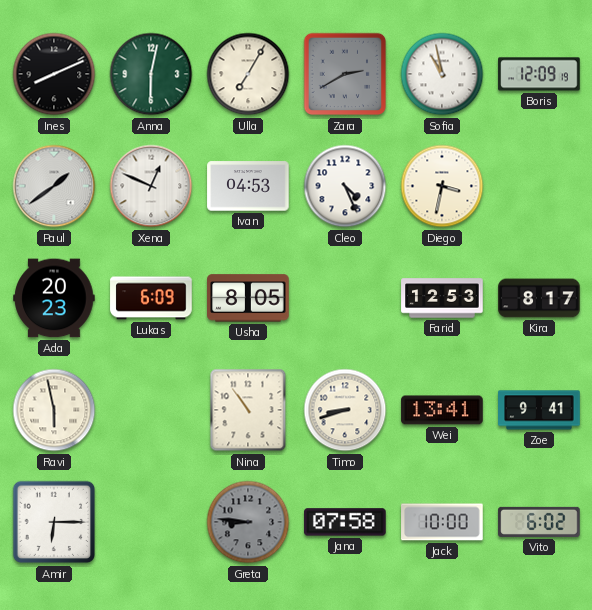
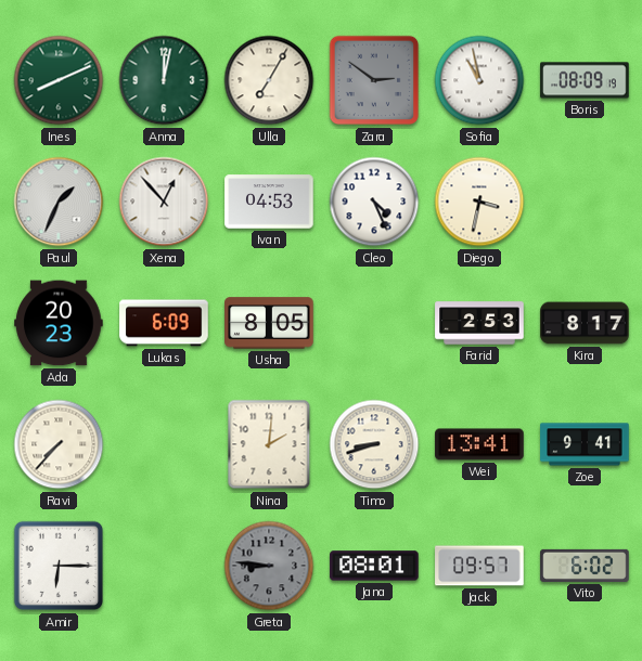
Ines dial: black -> green
Anna: 6:02 -> 12:02
Zara: 2:40 -> 2:51
Boris: 12:09 -> 08:09
Paul: 1:39 -> 1:34
Xena: 12:49 -> 12:53
Farid: 12:53 -> 2:53
Ravi: 5:58 -> 7:37
Nina: 10:54 -> 2:01
Jana: 07:58 -> 08:01
Jack: 10:00 -> 09:57
